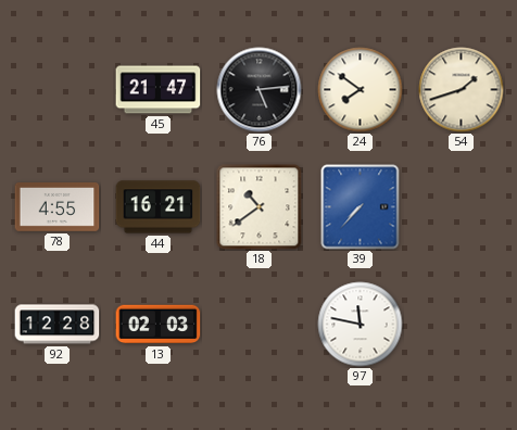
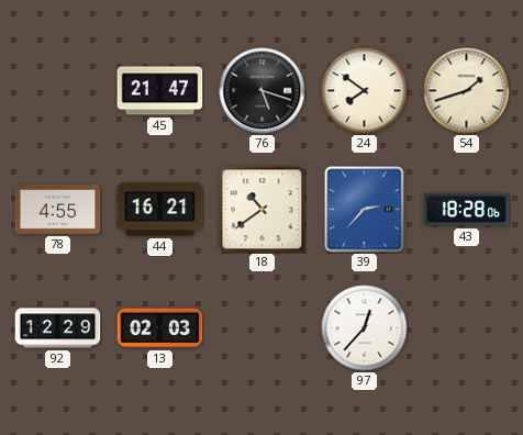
76: 5:14 -> 5:18
39: 7:37 -> 2:37
43: none -> 18:28
92: 12:28 -> 12:29
97: 11:47 -> 12:37
